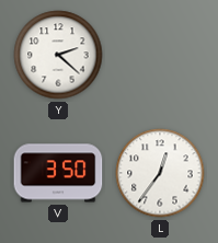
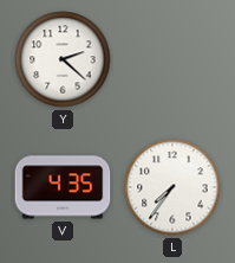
V: 3:50 -> 4:35
L: 12:36 -> 7:36
